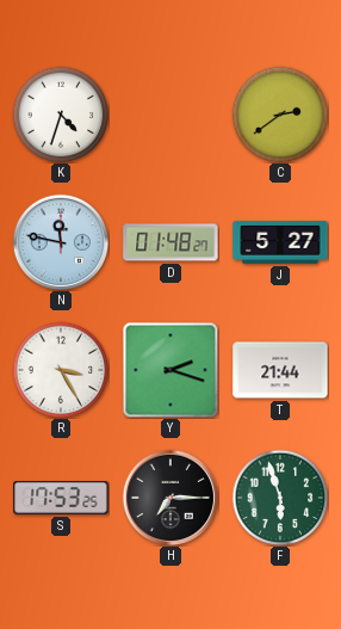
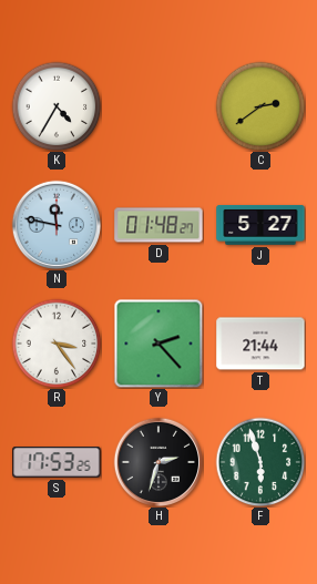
K: 4:33 -> 4:35
R: 3:25 -> 3:24
Y: 2:18 -> 2:23
H: 7:15 -> 2:33
